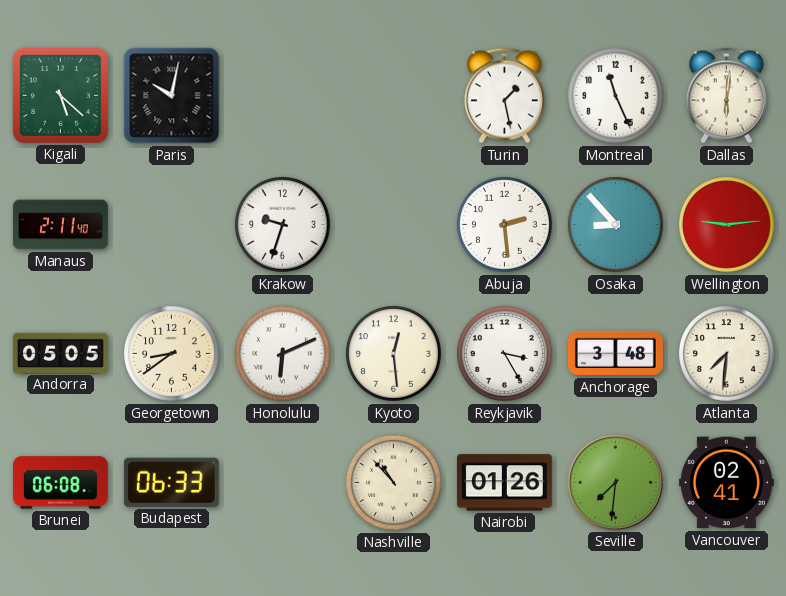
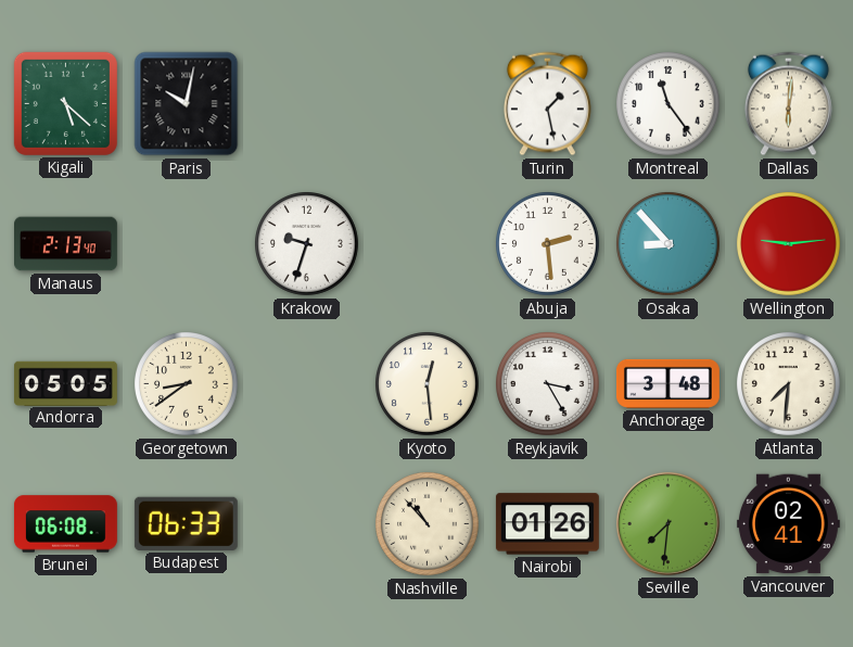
Montreal: 11:26 -> 11:24
Manaus: 2:11 -> 2:13
Honolulu: 6:11 -> none
